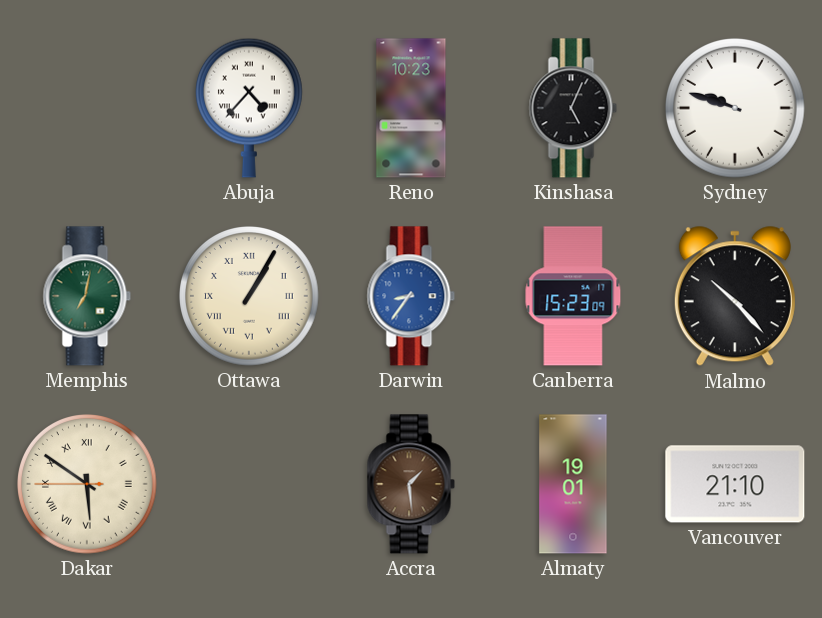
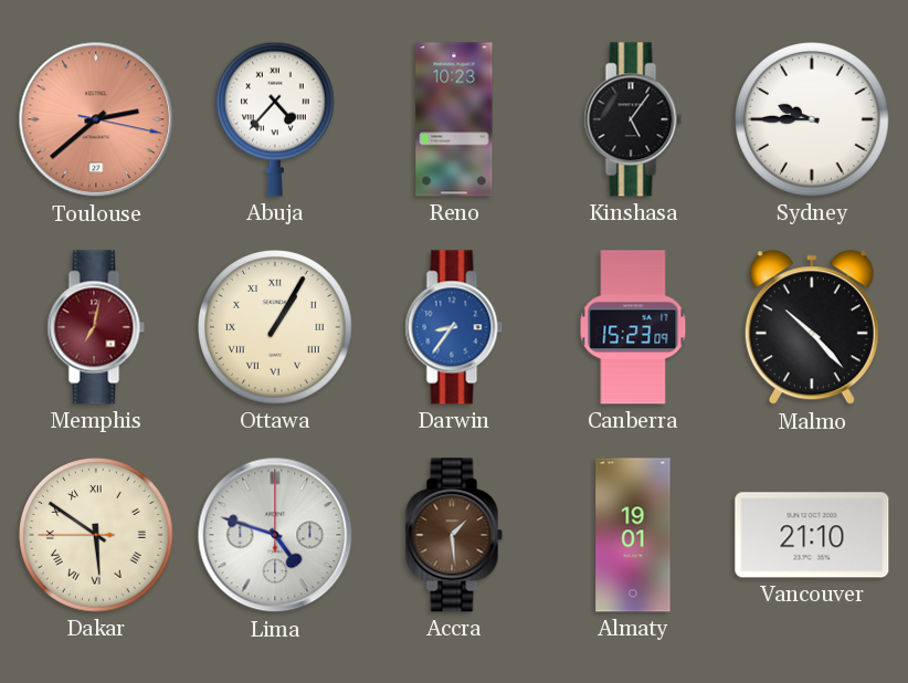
Toulouse: none -> 2:38
Kinshasa: 5:04 -> 5:06
Sydney: 9:48 -> 9:45
Memphis dial: green -> burgundy
Lima: none -> 4:48
